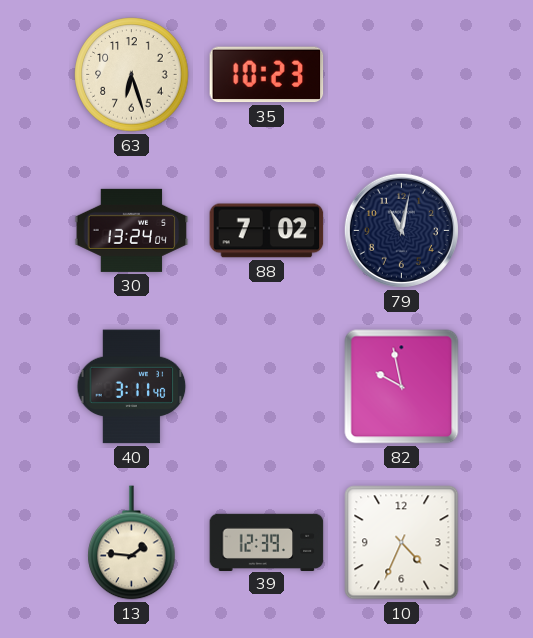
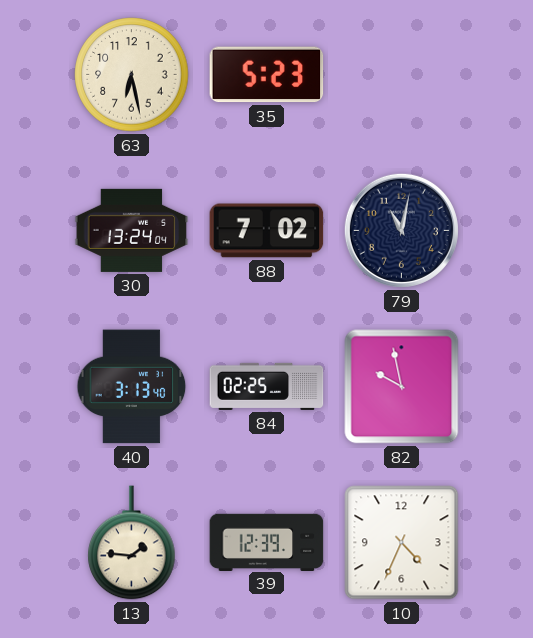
63: 6:27 -> 6:28
35: 10:23 -> 5:23
40: 3:11 -> 3:13
84: none -> 02:25
